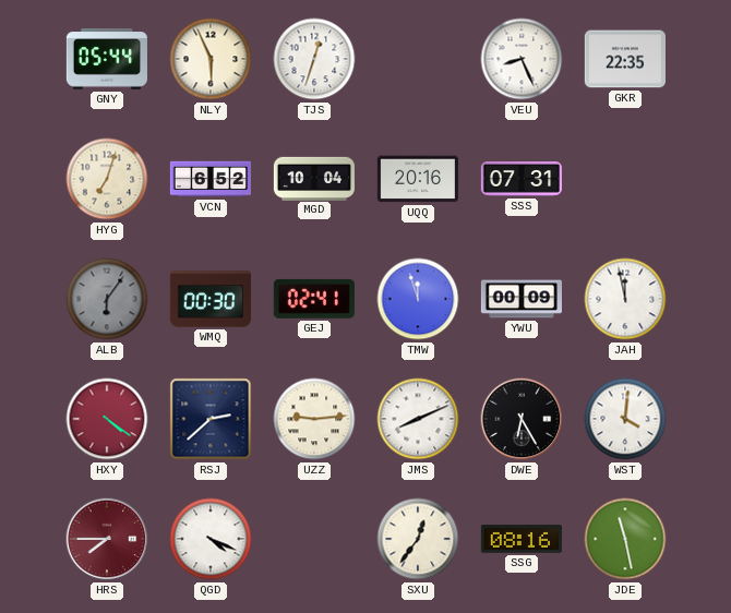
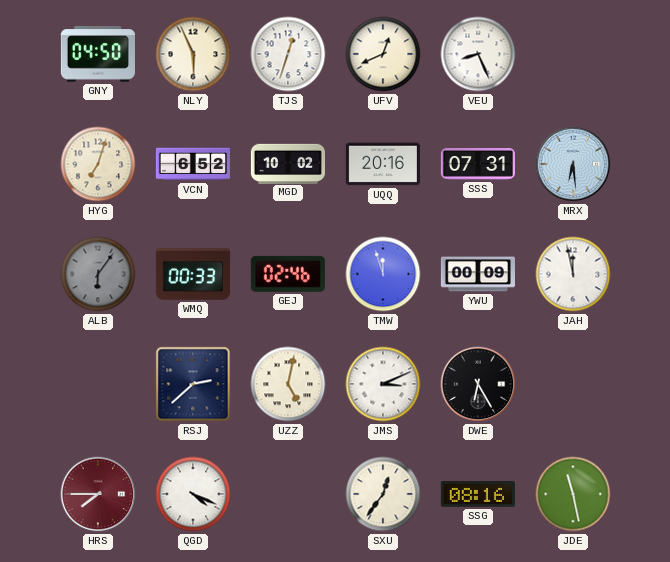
GNY: 05:44 -> 04:50
UFV: none -> 12:41
GKR: 22:35 -> none
MGD: 10:04 -> 10:02
MRX: none -> 6:29
WMQ: 00:30 -> 00:33
GEJ: 02:41 -> 02:46
HXY: 4:21 -> none
UZZ: 9:14 -> 5:02
JMS: 8:11 -> 3:11
WST: 4:01 -> none
